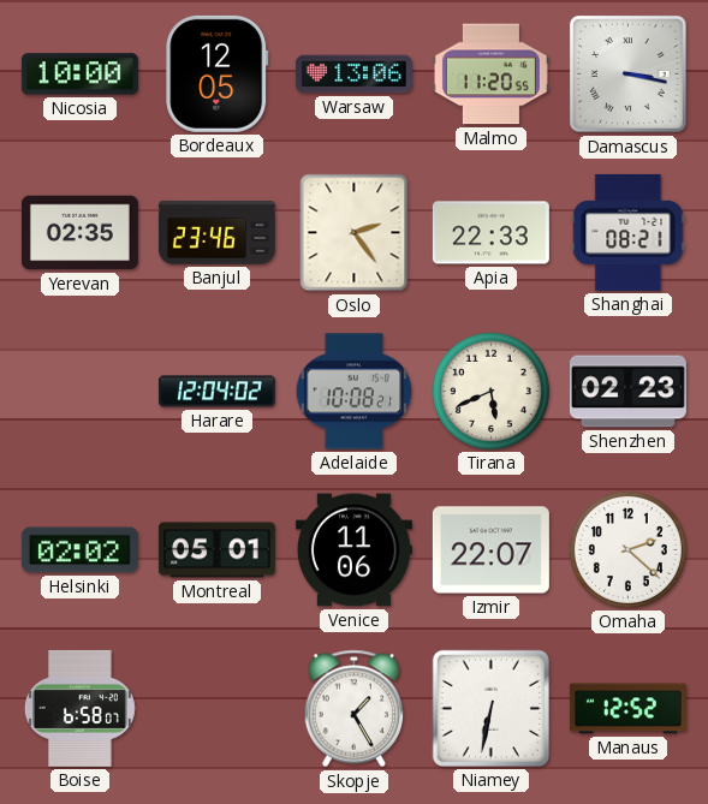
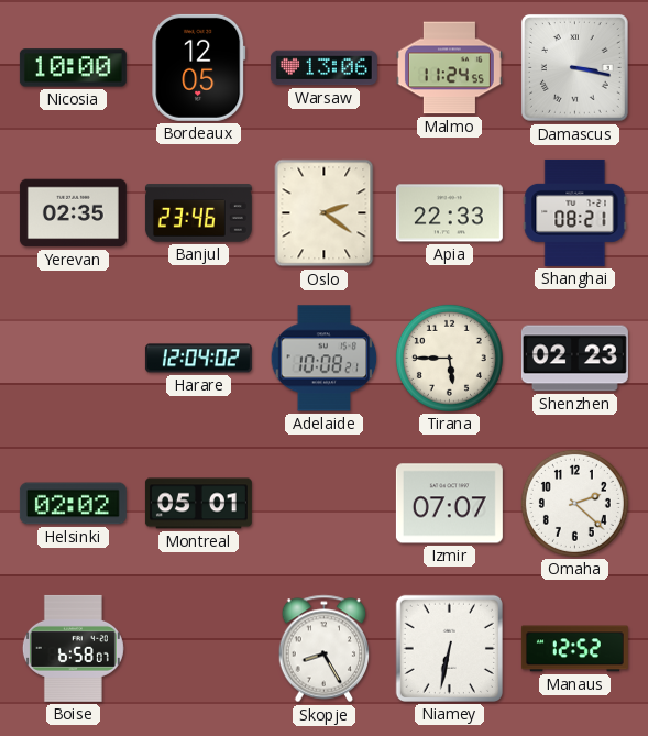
Malmo: 11:20 -> 11:24
Oslo: 2:24 -> 2:21
Tirana: 5:41 -> 5:45
Venice: 11:06 -> none
Izmir: 22:07 -> 07:07
Skopje: 1:25 -> 8:25
